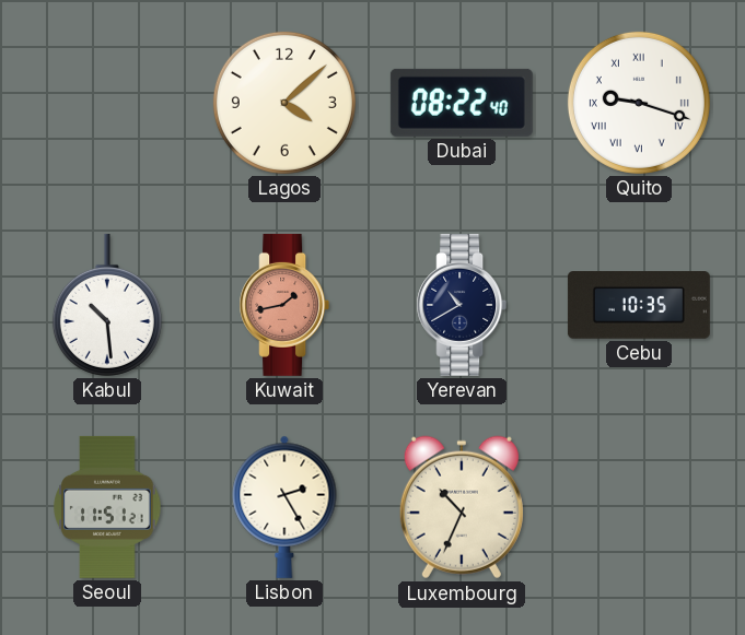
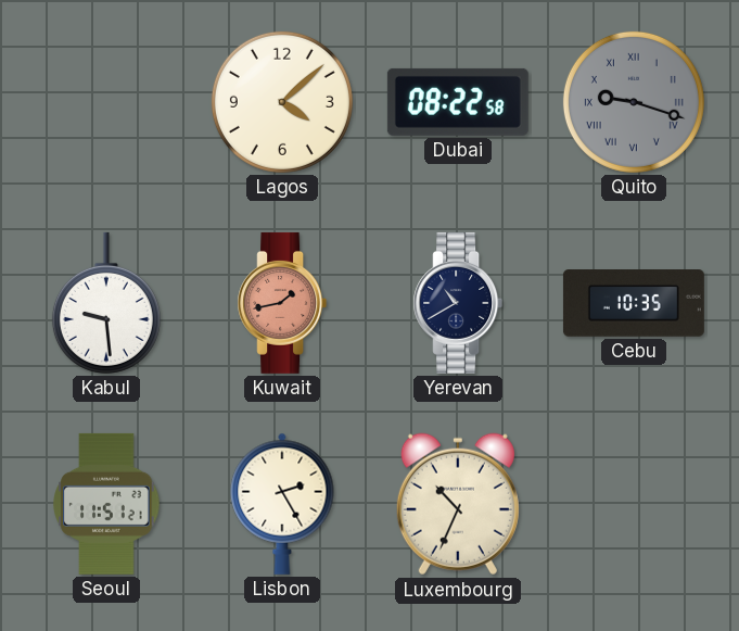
Dubai: 08:22:40 -> 08:22:58
Quito dial: white -> grey
Kabul: 10:29 -> 9:29
